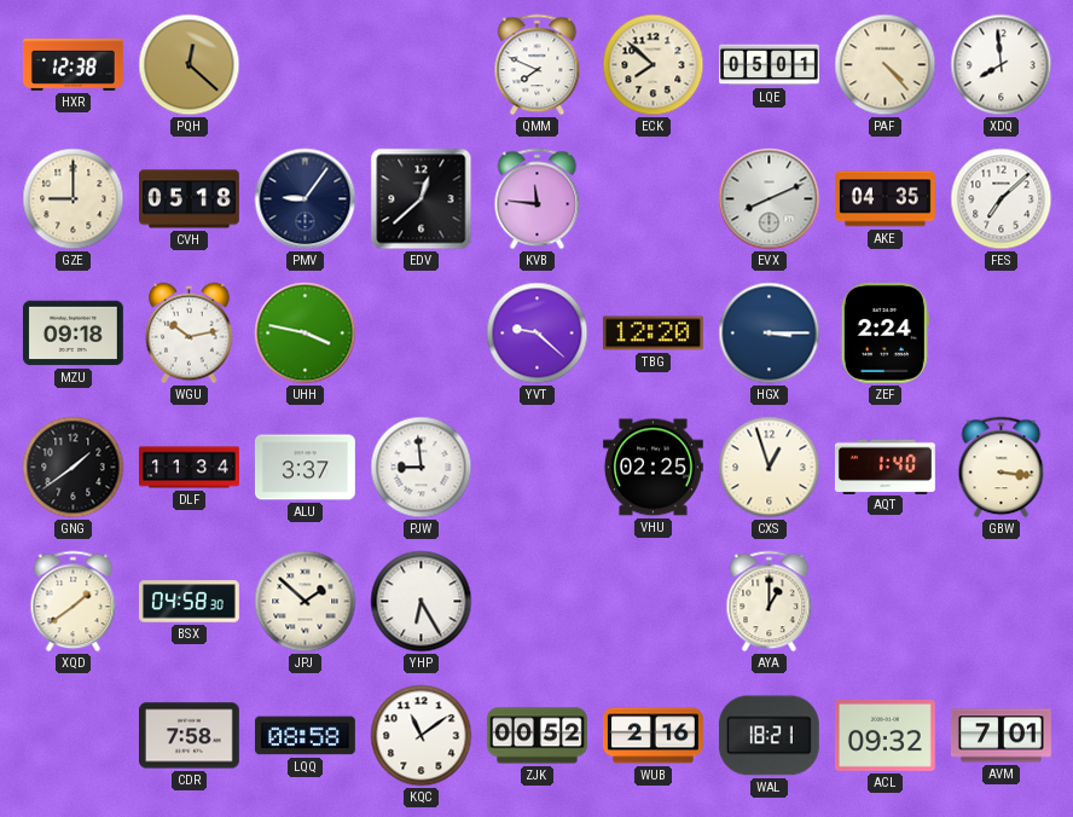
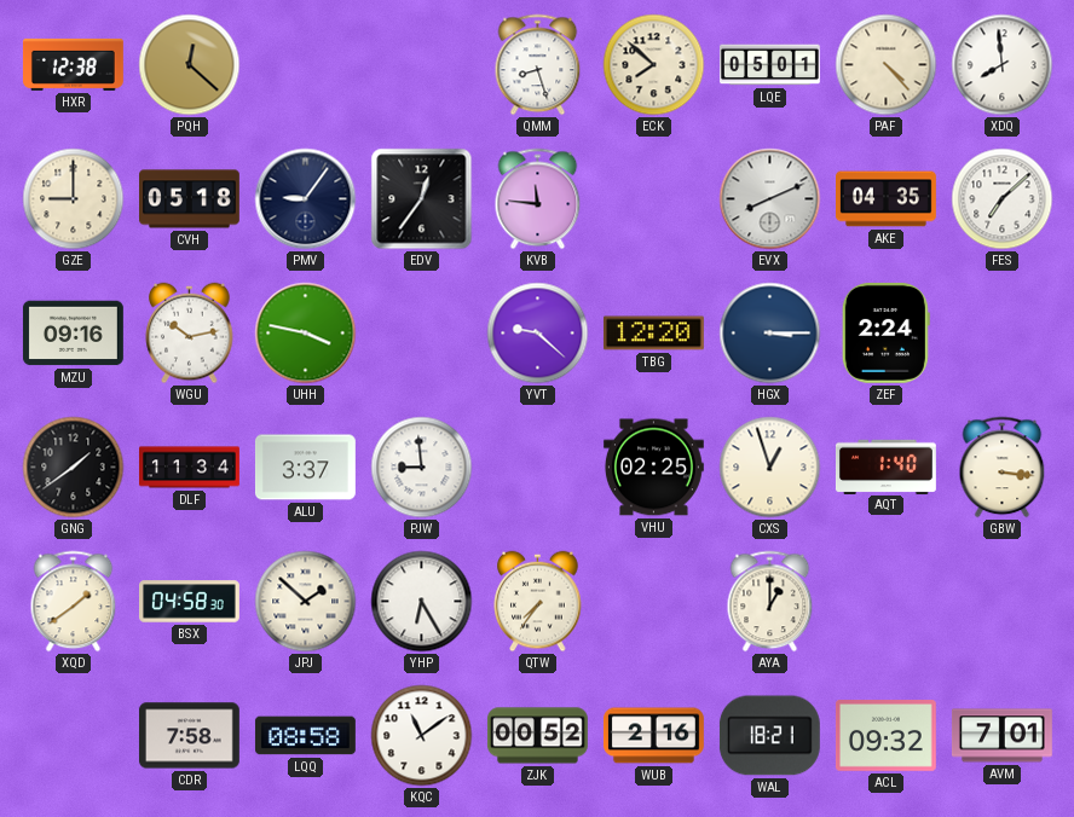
QMM: 7:49 -> 8:27
EDV: 12:38 -> 12:36
MZU: 09:18 -> 09:16
QTW: none -> 7:36
